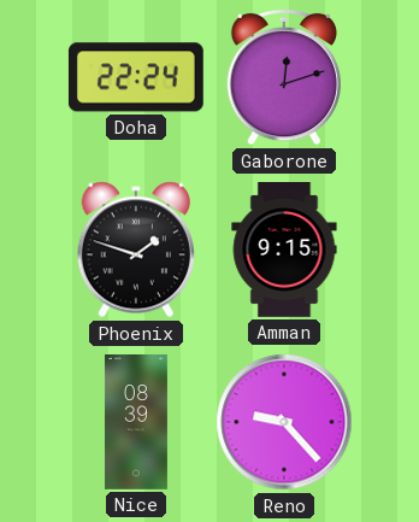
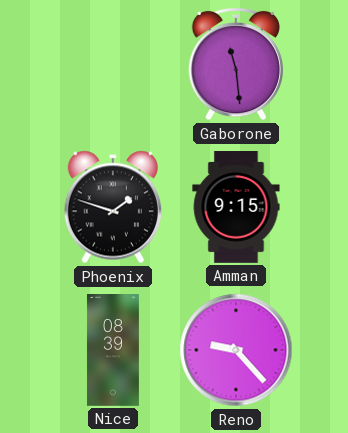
Doha: 22:24 -> none
Gaborone: 12:12 -> 11:29
